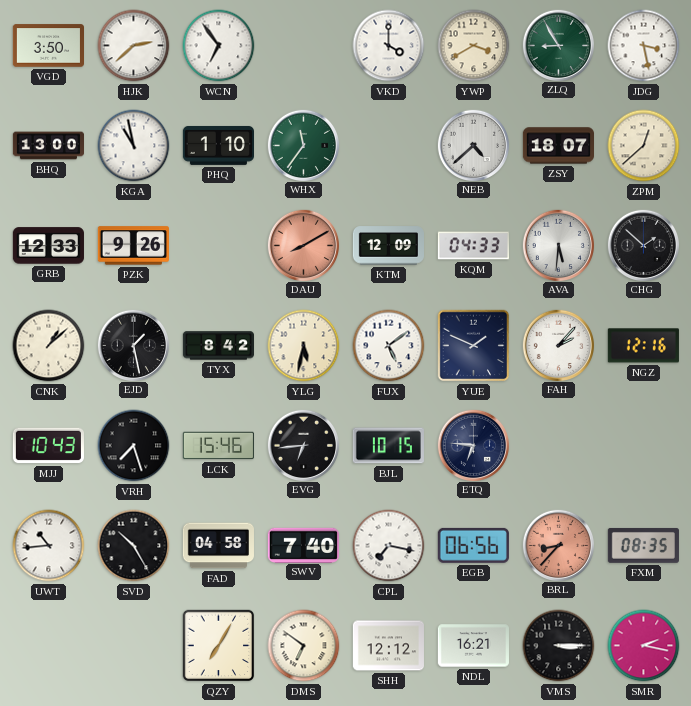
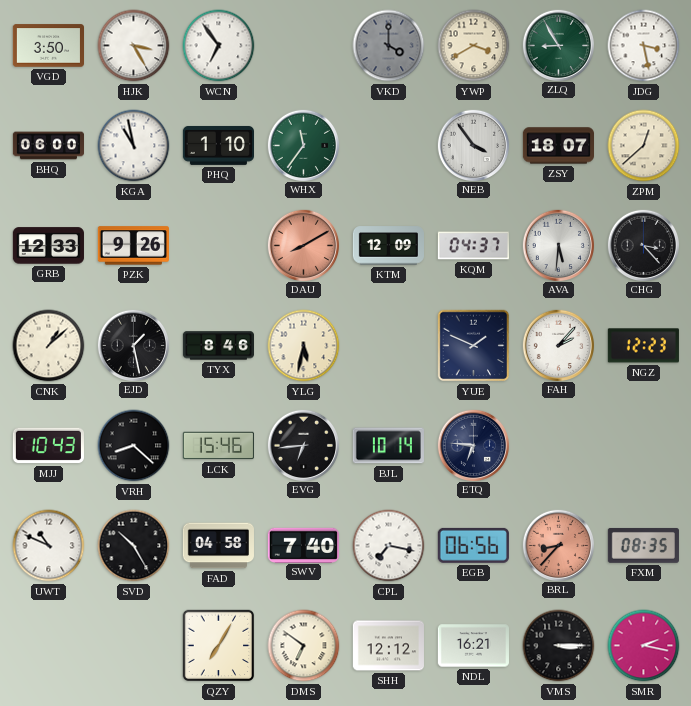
HJK: 2:38 -> 3:25
VKD dial: white -> grey
BHQ: 13:00 -> 06:00
NEB: 4:38 -> 3:54
KQM: 04:33 -> 04:37
CHG: 1:52 -> 3:23
TYX: 8:42 -> 8:46
FUX: 5:09 -> none
NGZ: 12:16 -> 12:23
VRH: 7:27 -> 8:22
BJL: 10:15 -> 10:14
UWT: 10:44 -> 10:49
